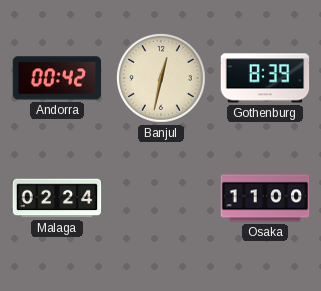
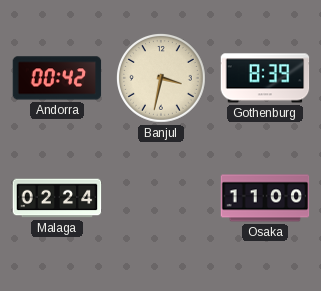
Banjul: 12:32 -> 3:32
